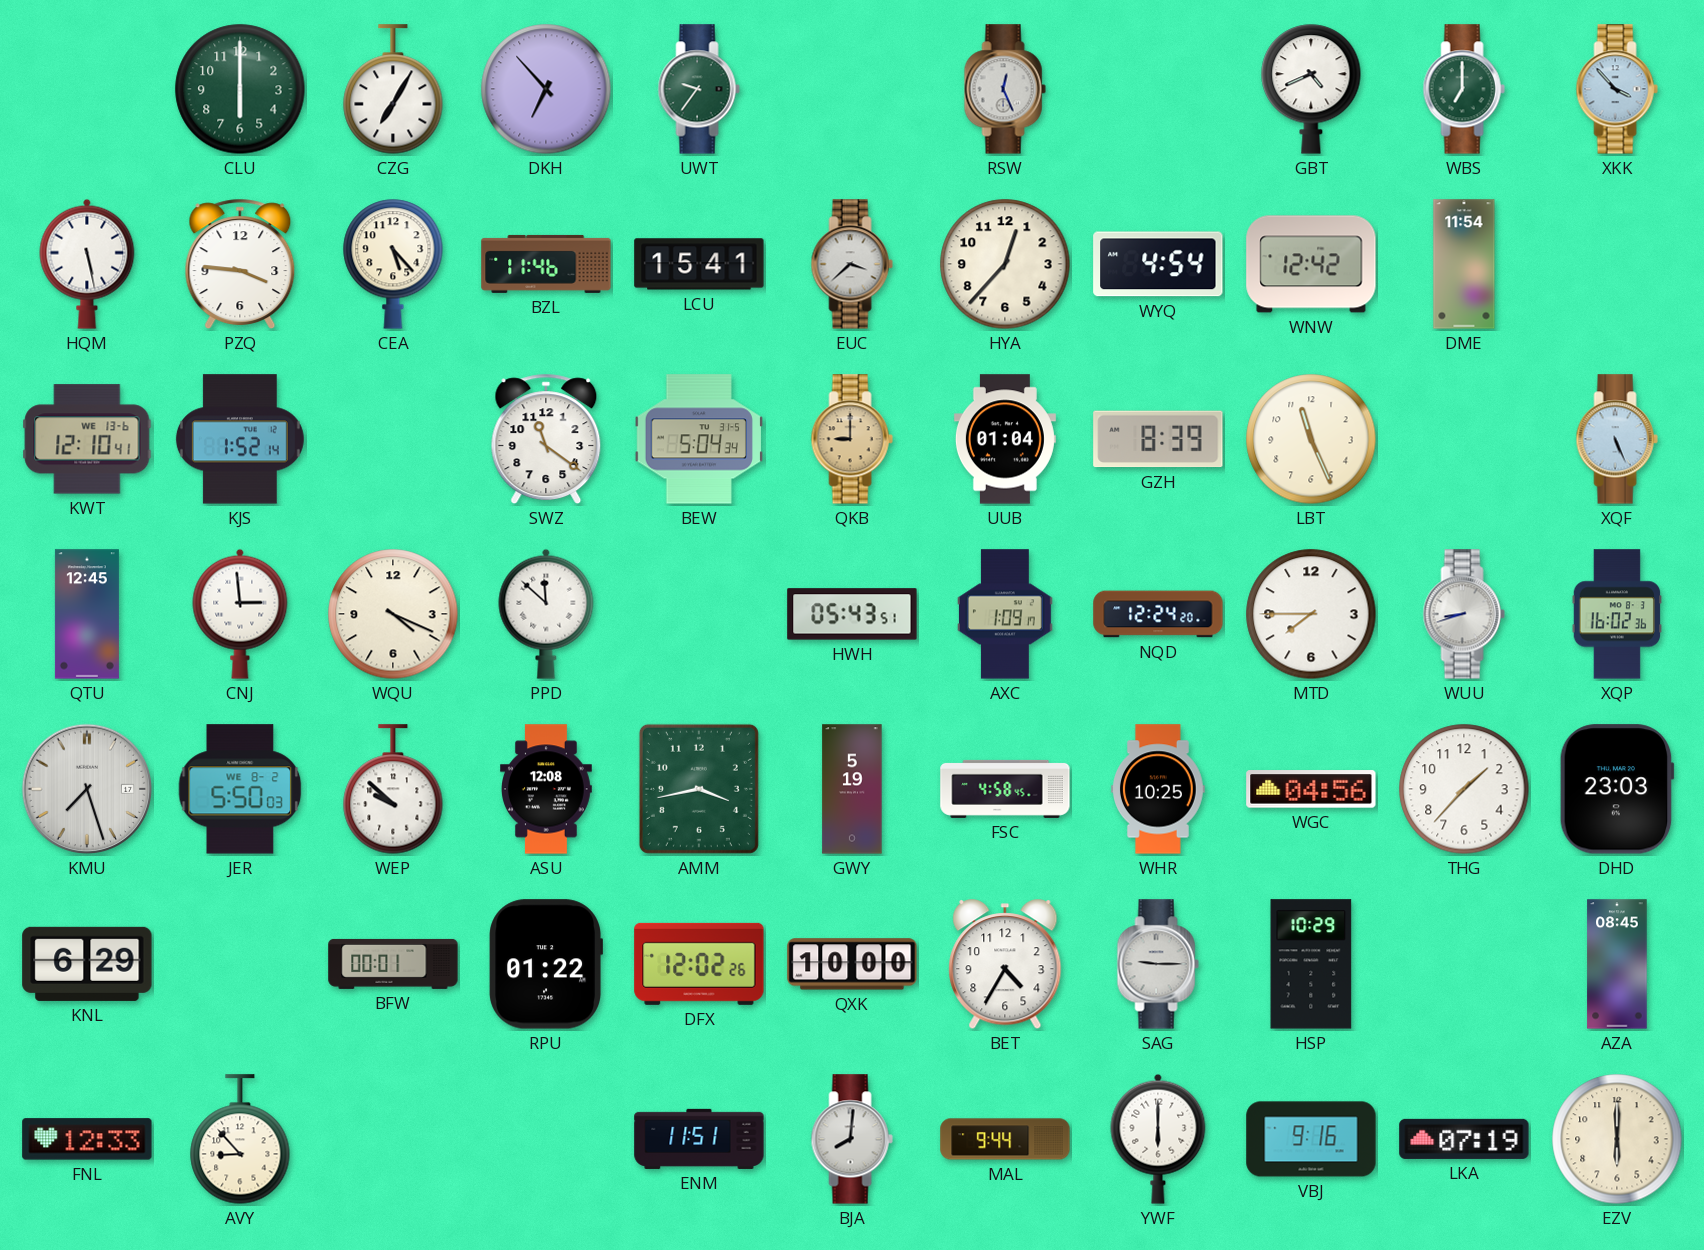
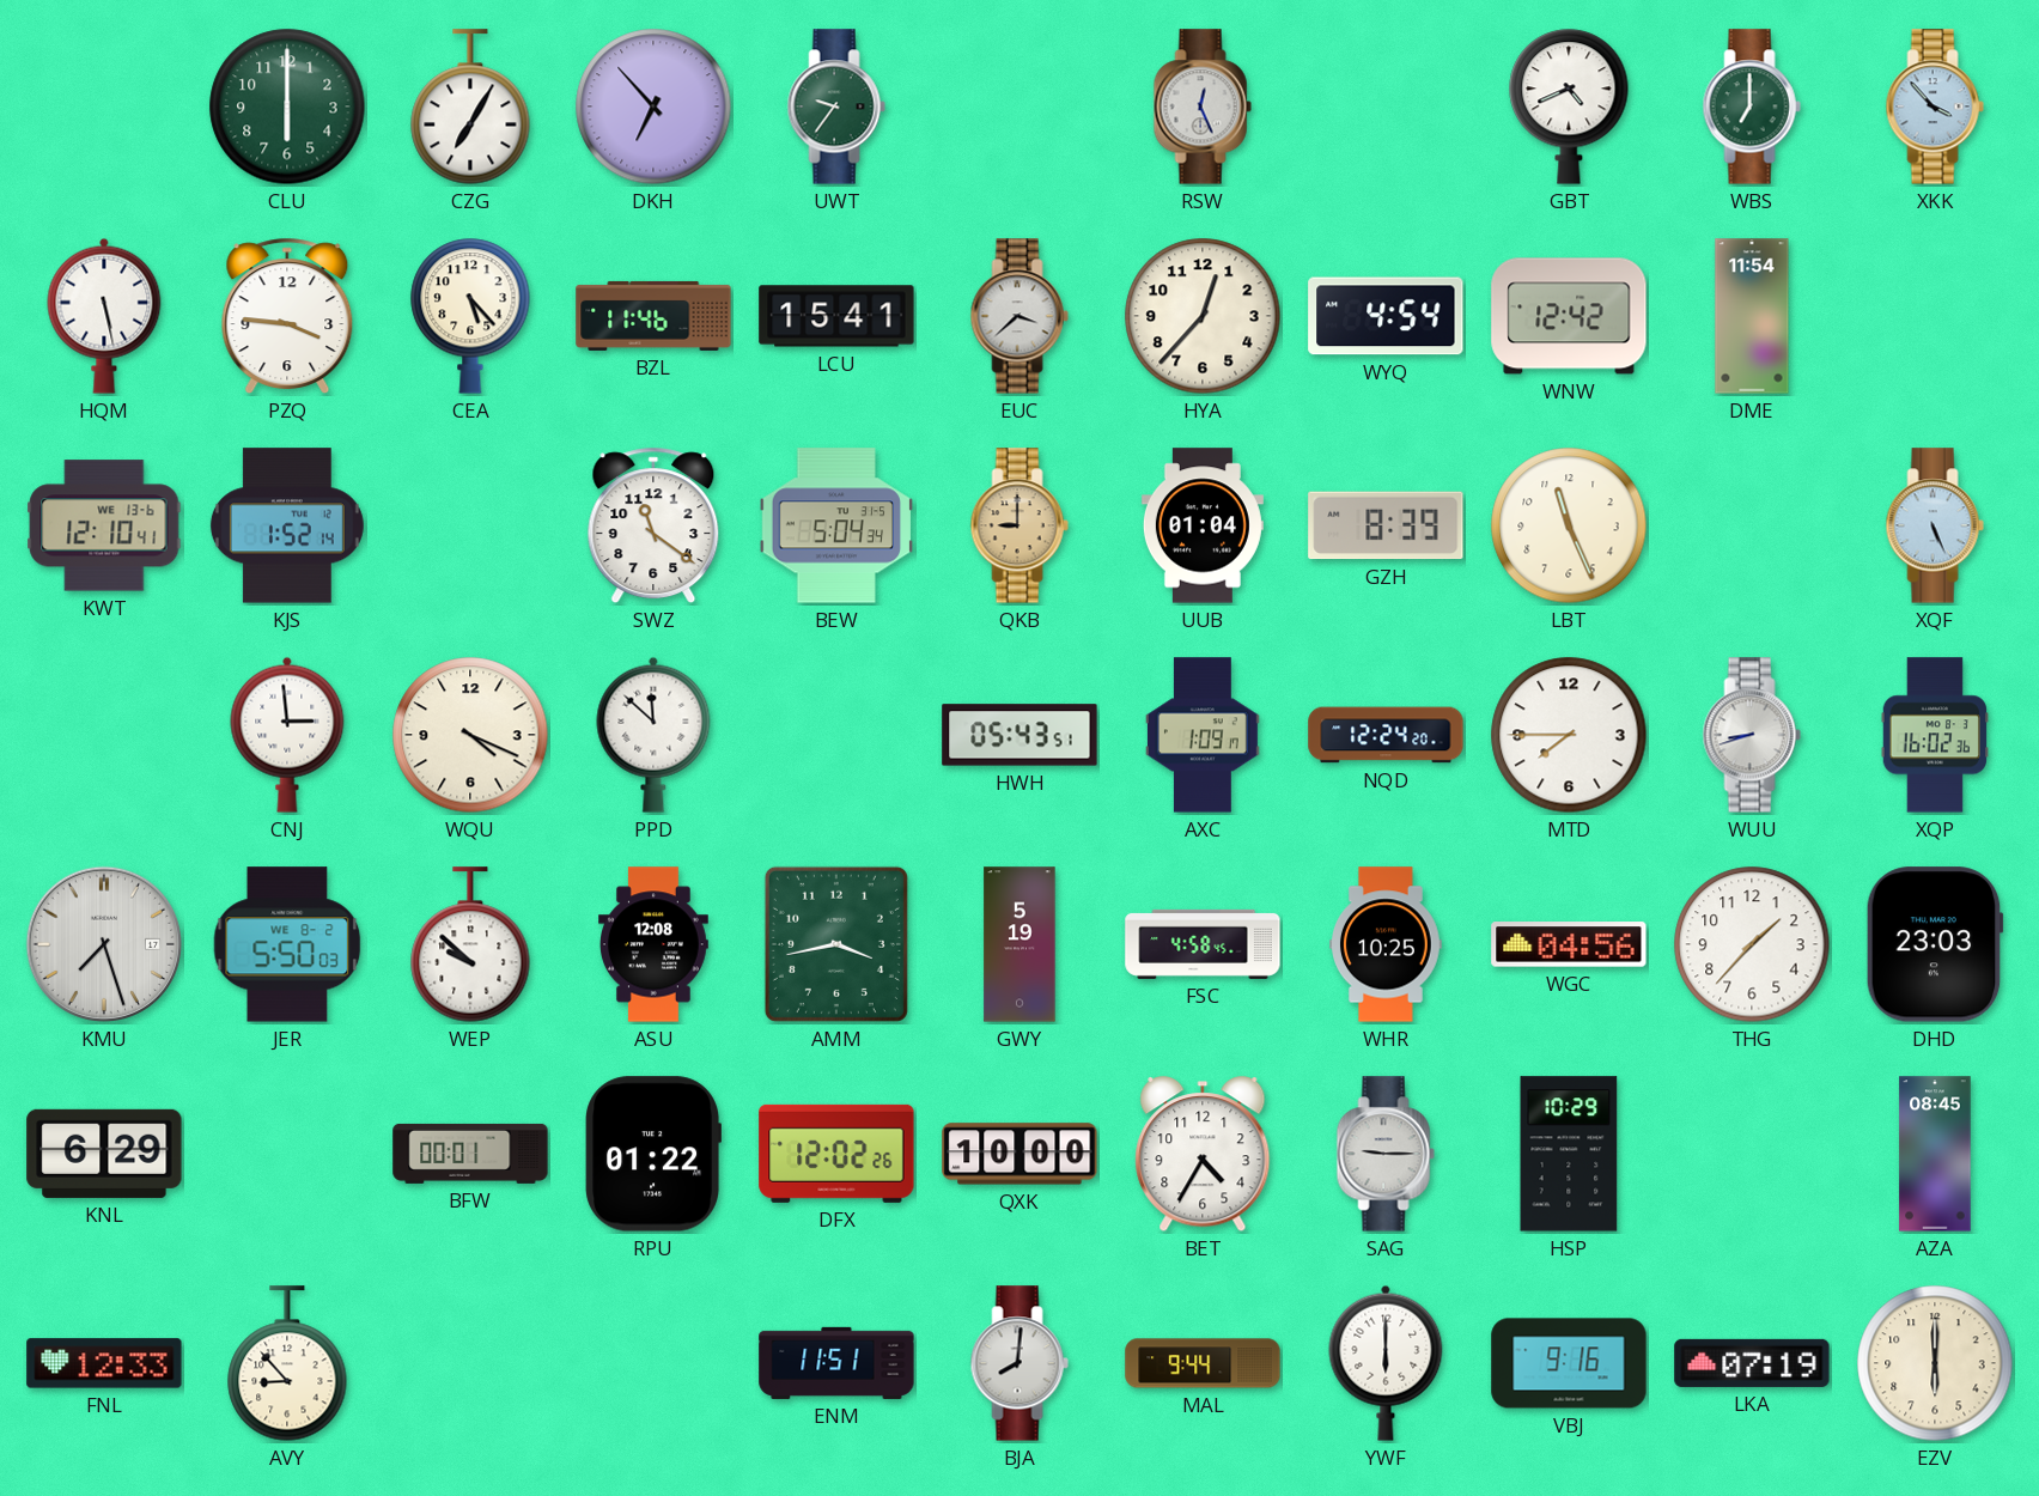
QTU: 12:45 -> none
